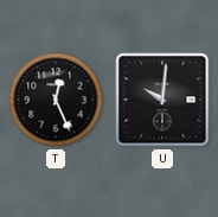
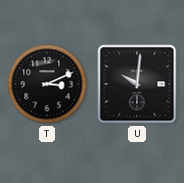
T: 12:26 -> 3:11
